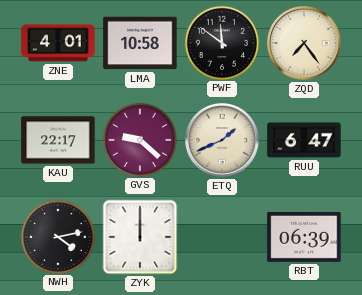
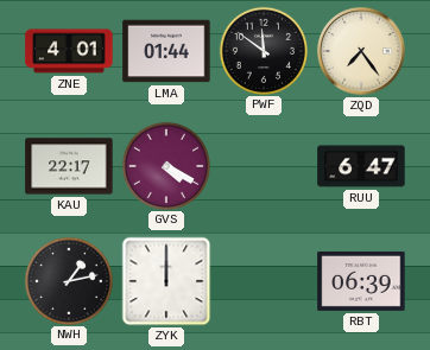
LMA: 10:58 -> 01:44
GVS: 9:22 -> 4:20
ETQ: 1:41 -> none
NWH: 4:13 -> 1:13
